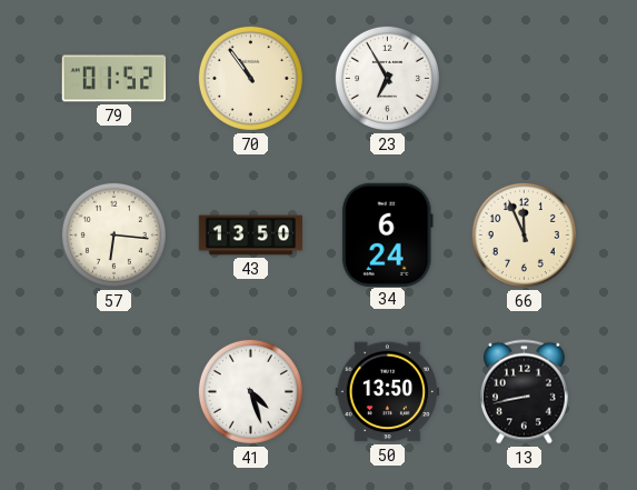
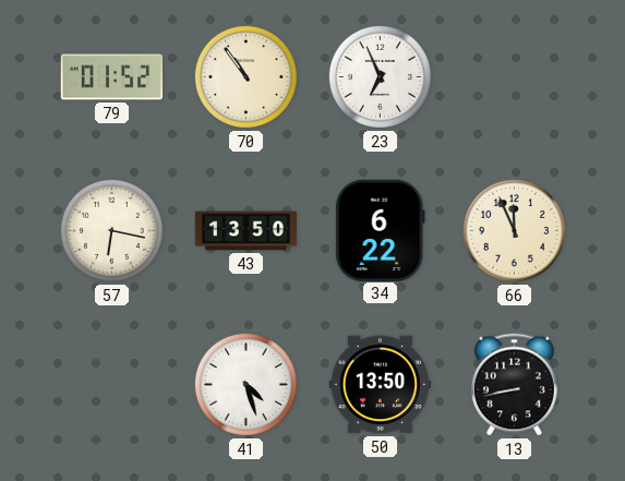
23: 6:55 -> 6:56
57: 6:16 -> 6:17
34: 6:24 -> 6:22
